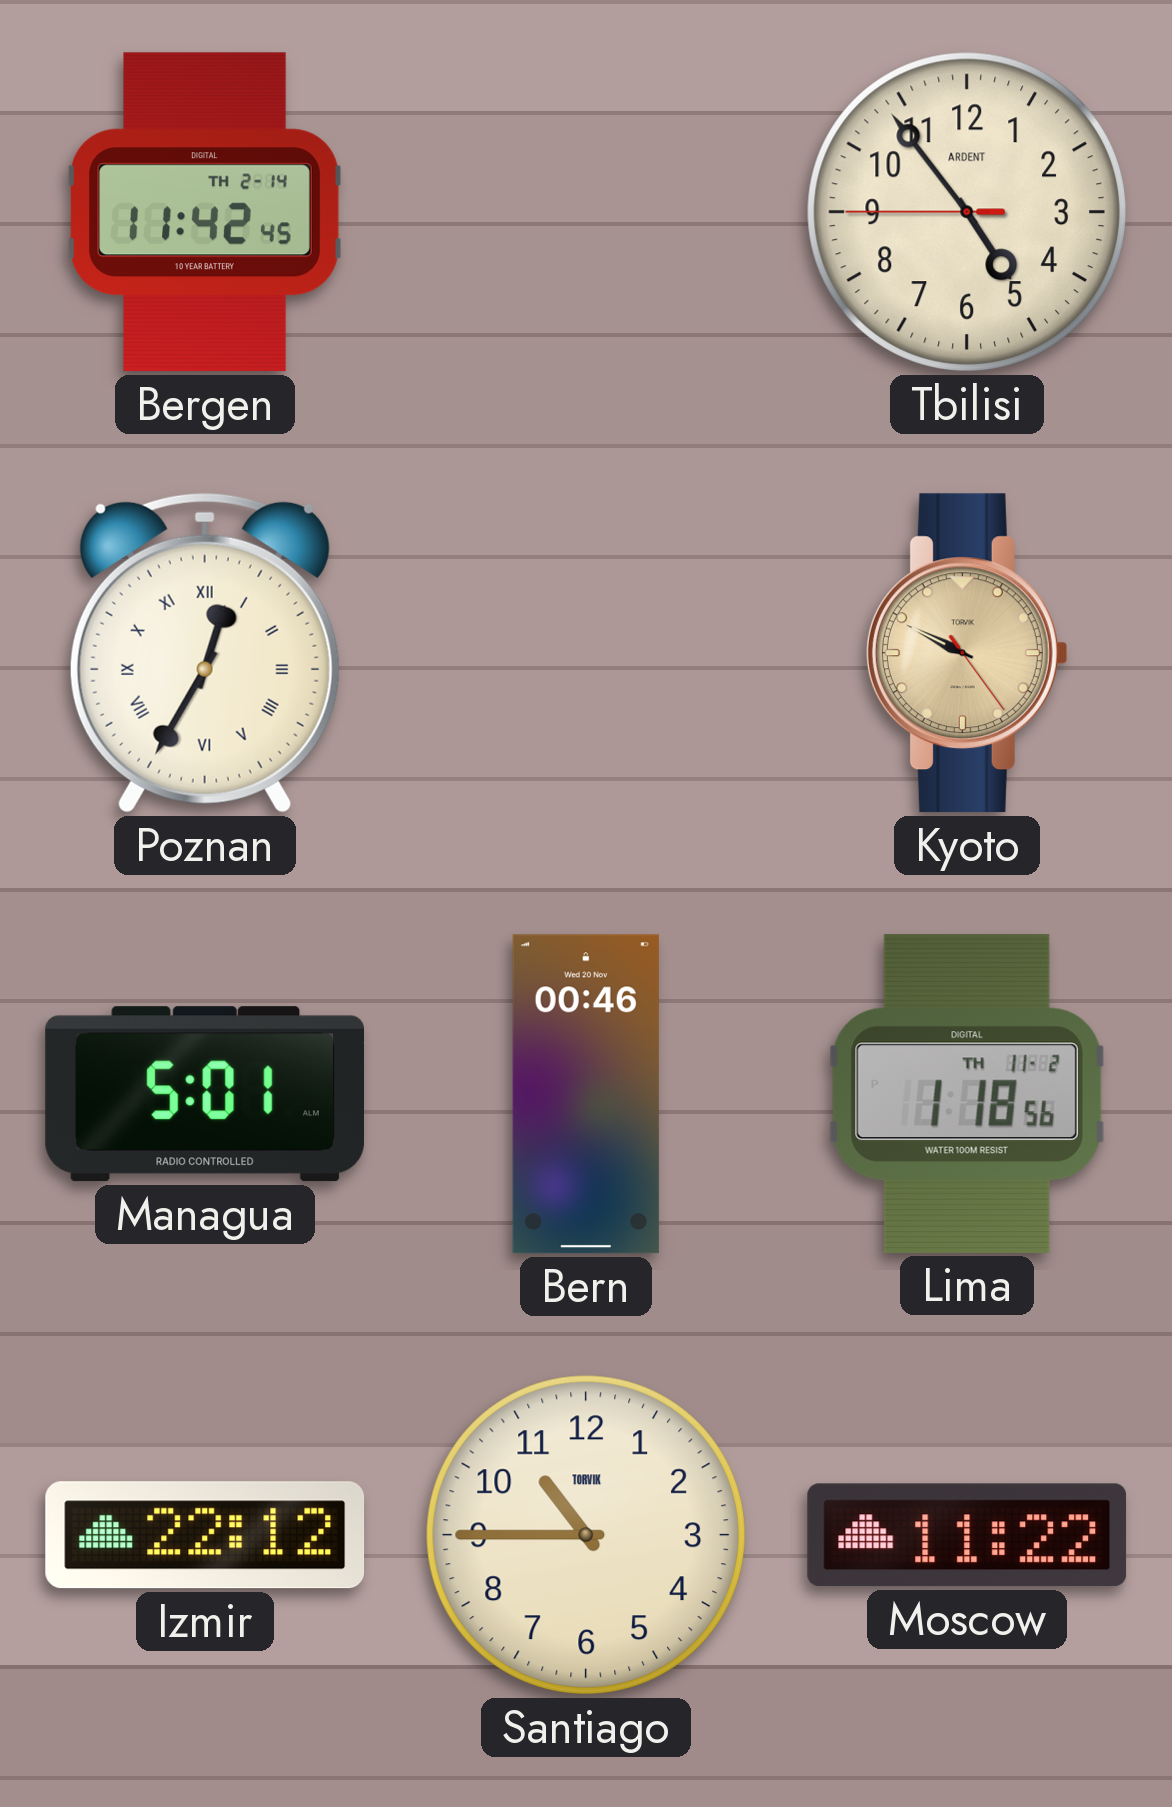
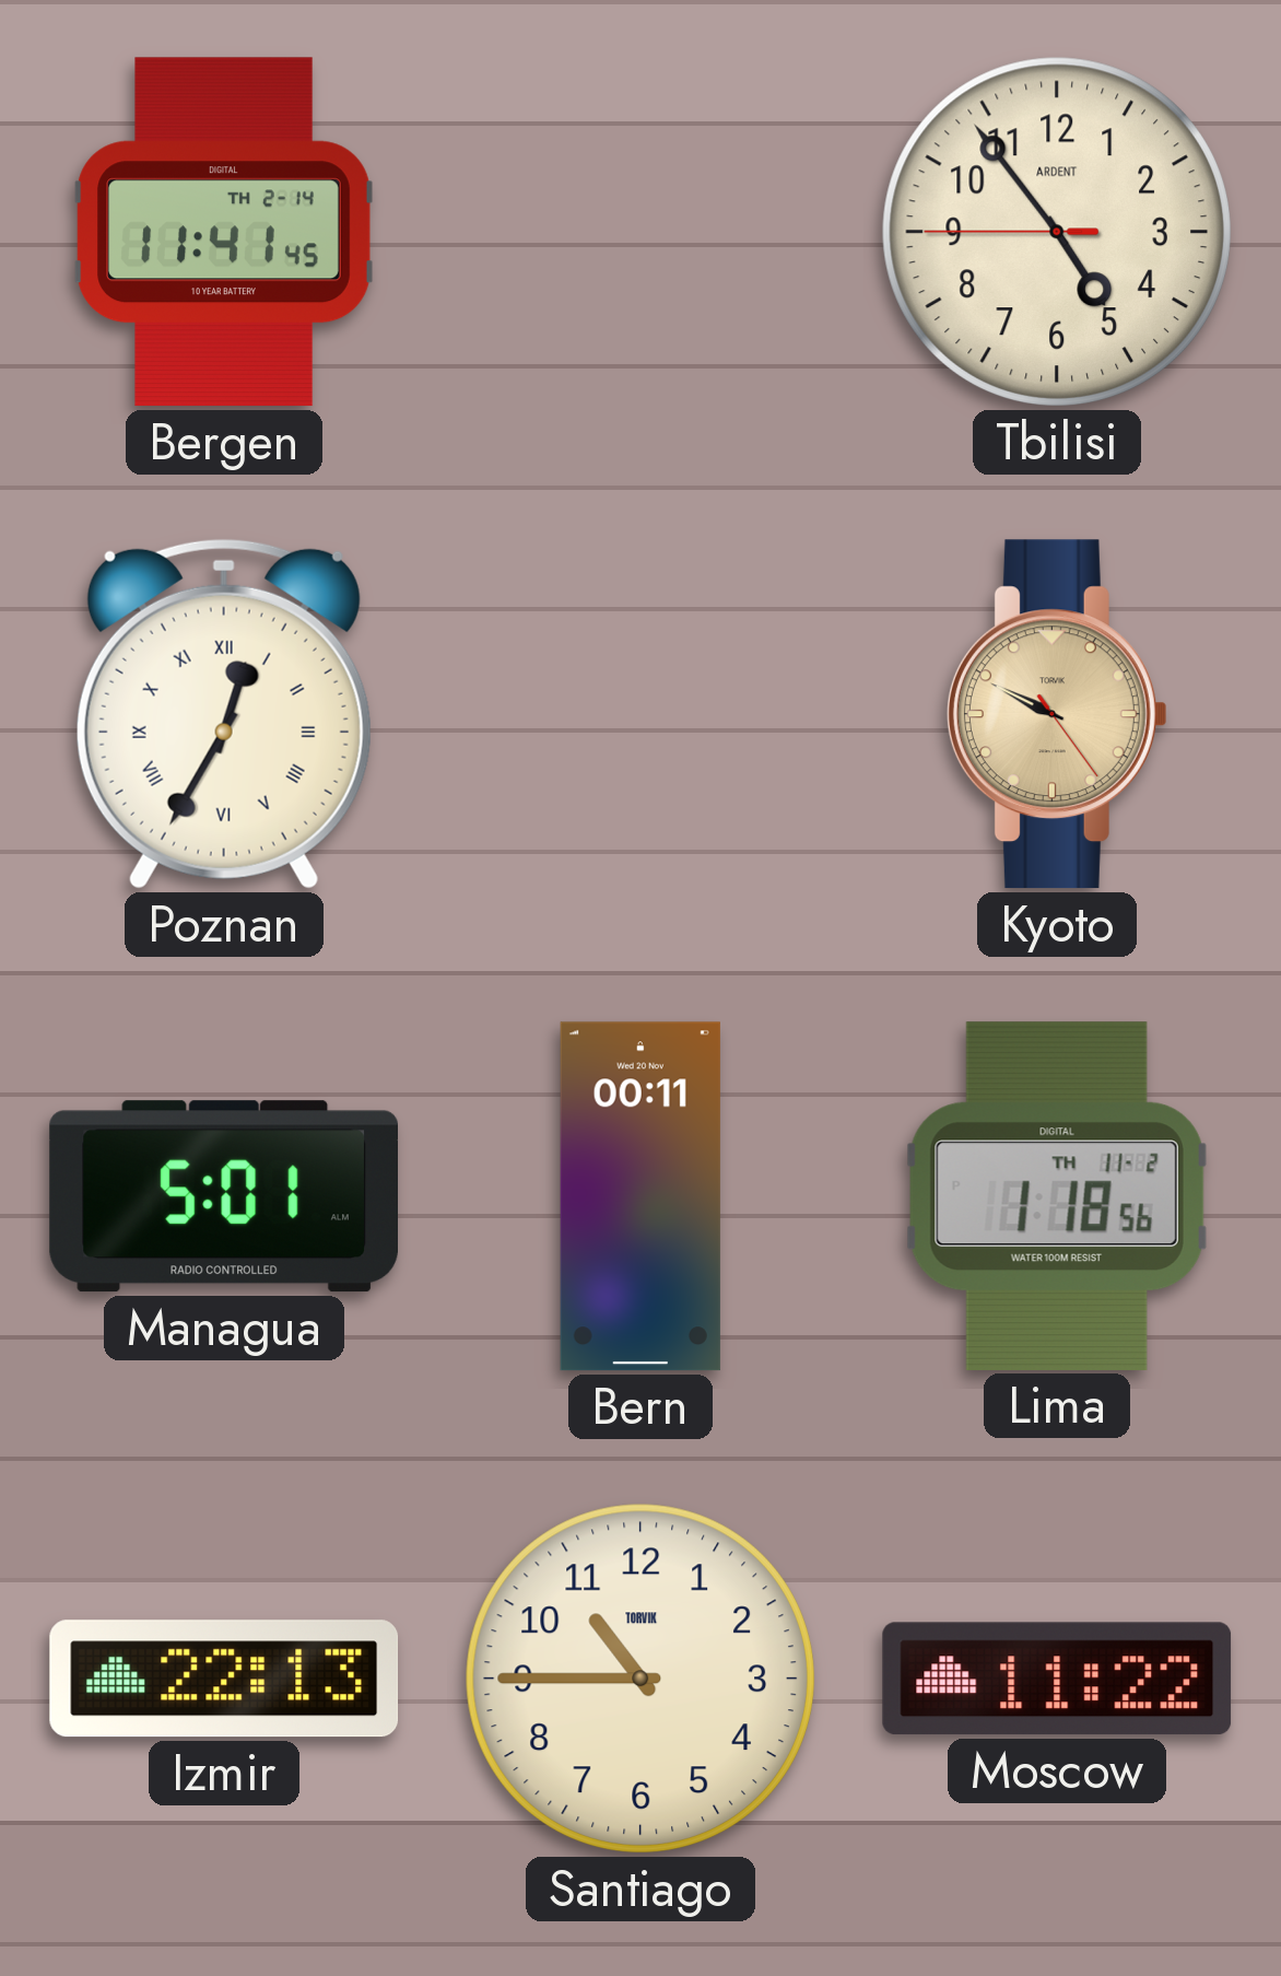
Bergen: 11:42 -> 11:41
Bern: 00:46 -> 00:11
Izmir: 22:12 -> 22:13
